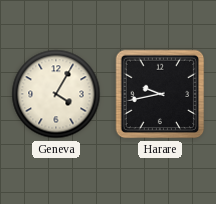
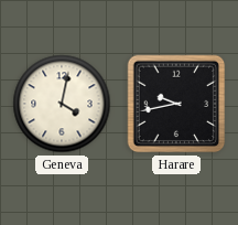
Geneva: 4:05 -> 4:02
